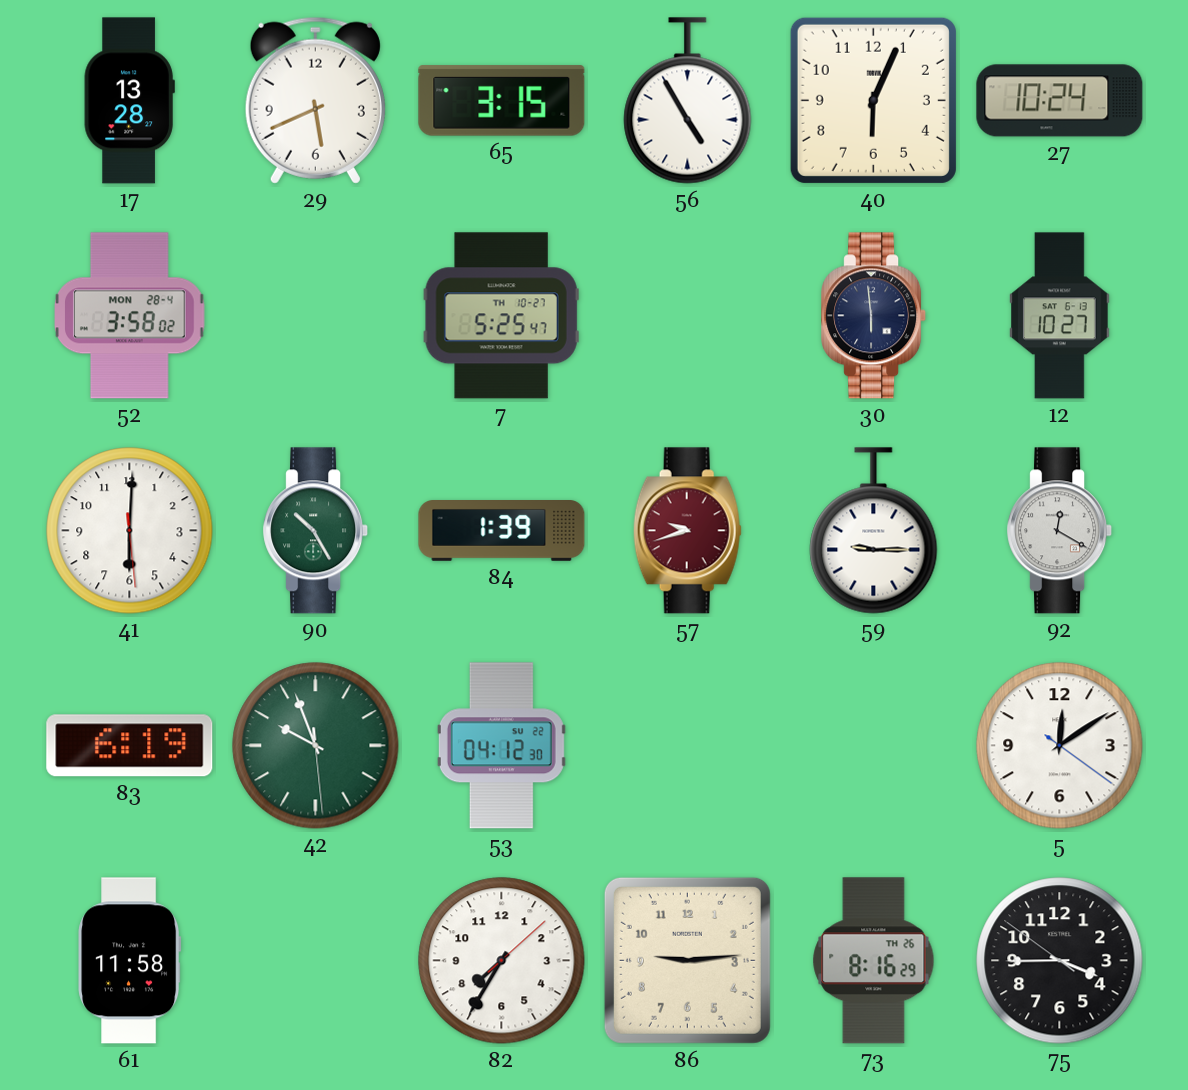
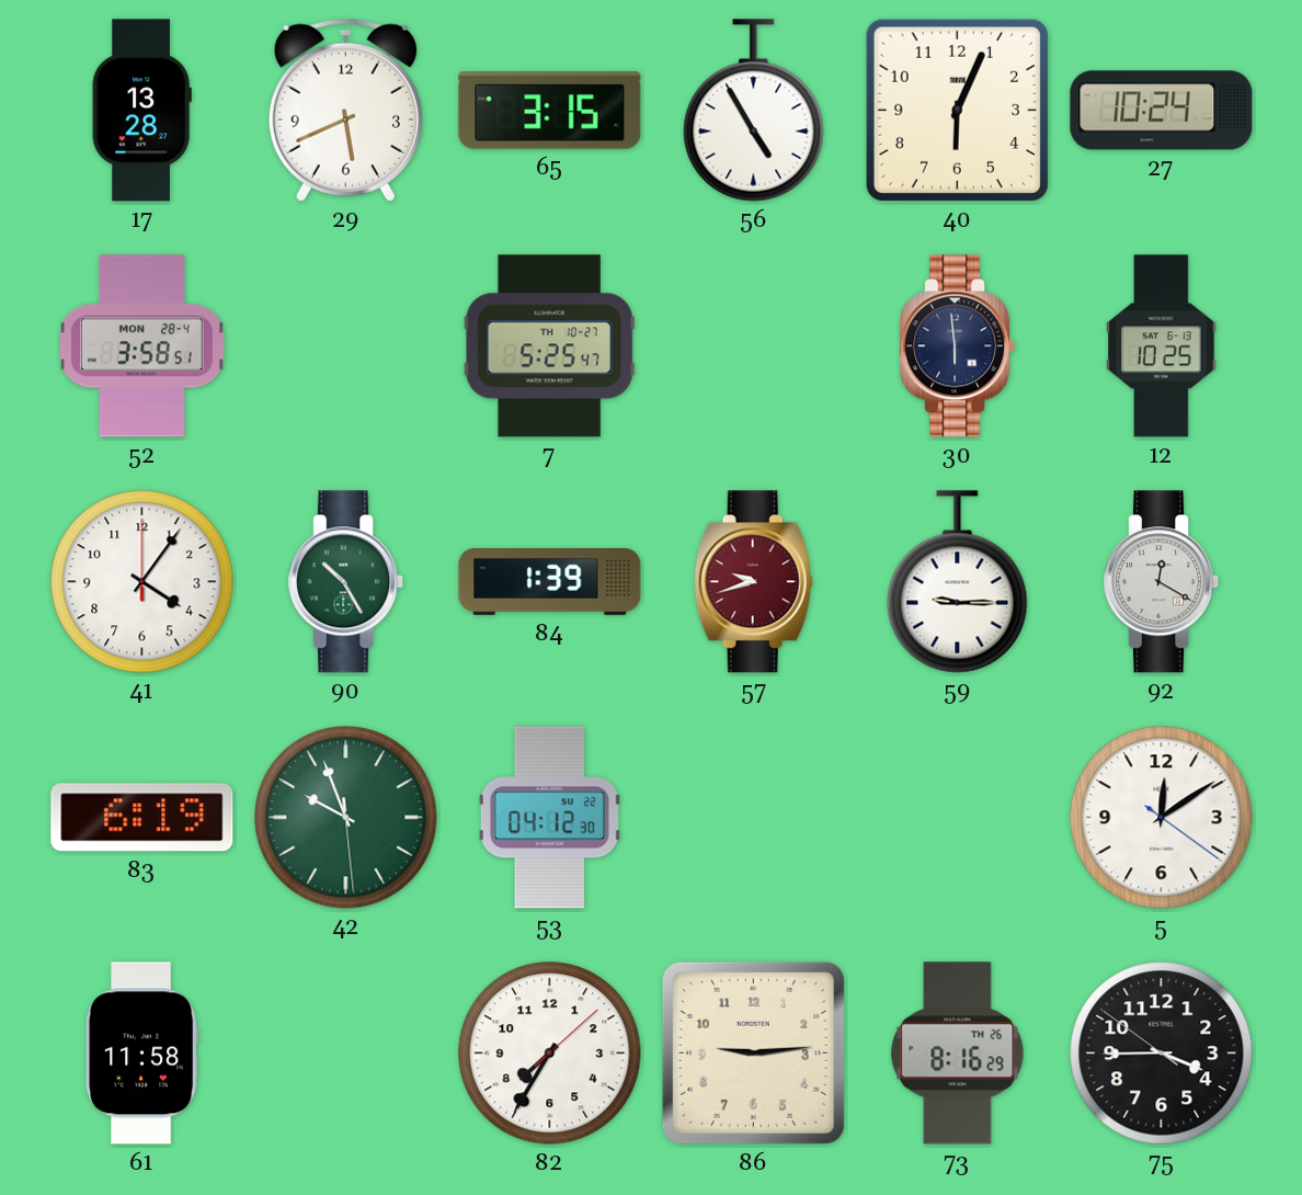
52: 3:58:02 -> 3:58:51
12: 10:27 -> 10:25
41: 6:00 -> 4:06
